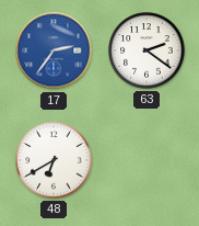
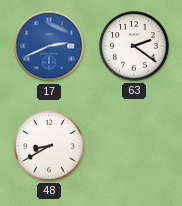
17: 2:36 -> 2:41
48: 6:40 -> 8:40
